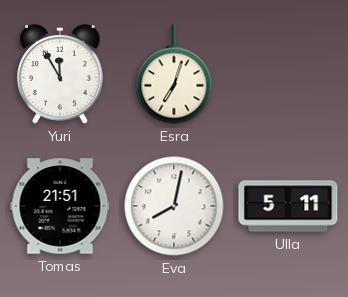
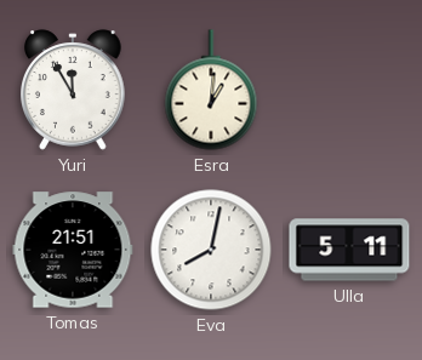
Esra: 7:03 -> 1:01
